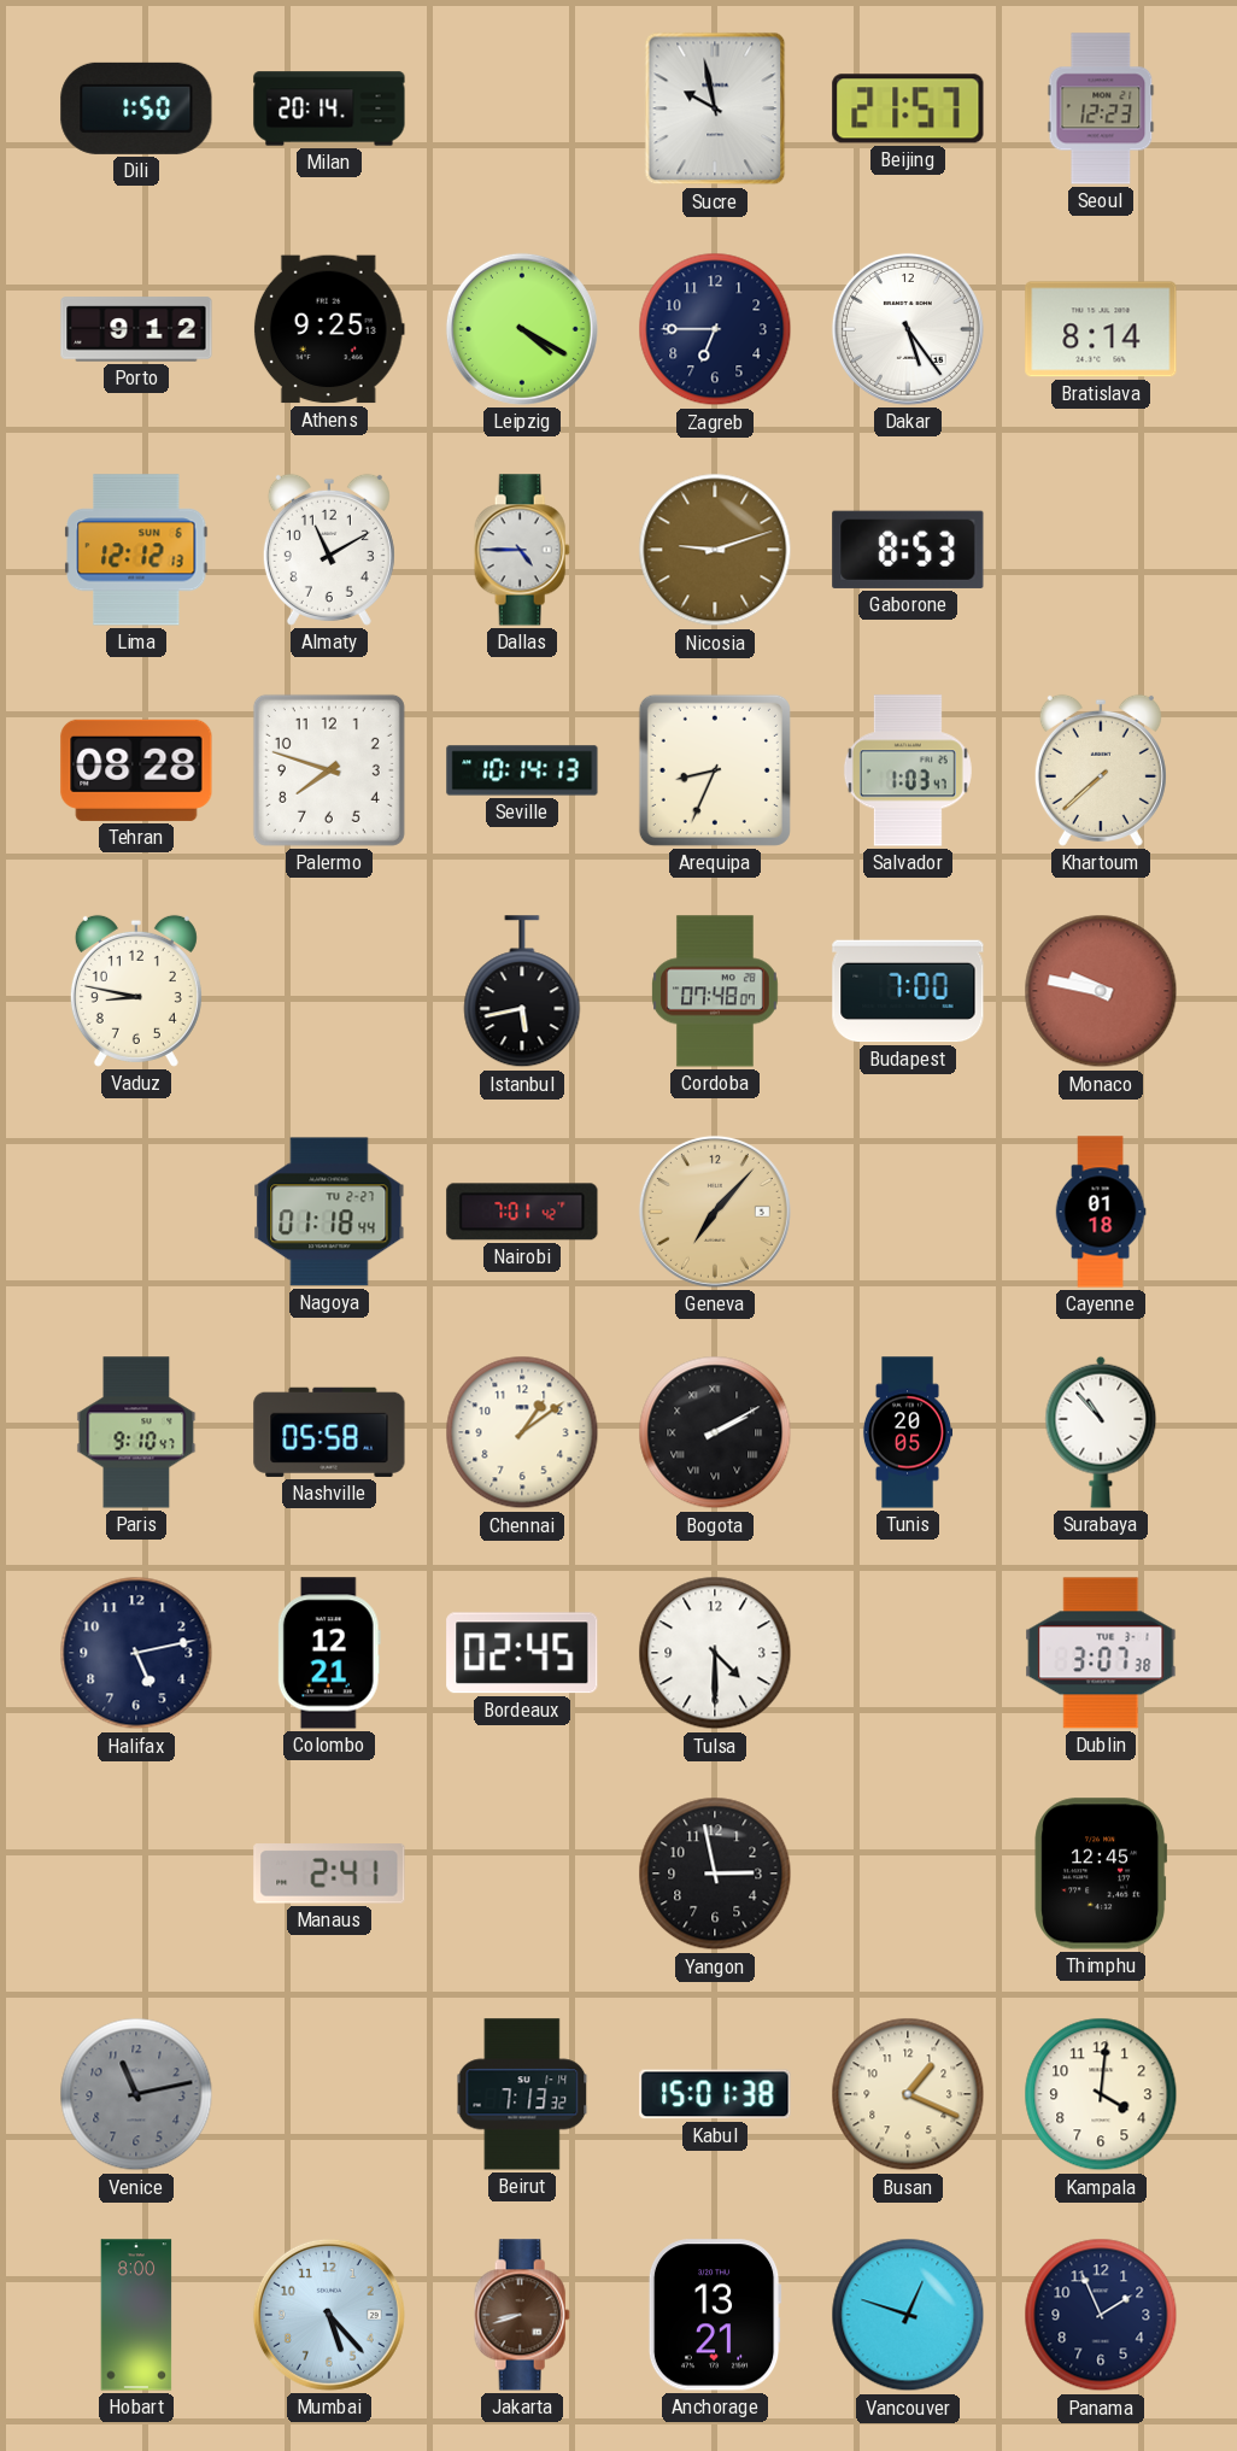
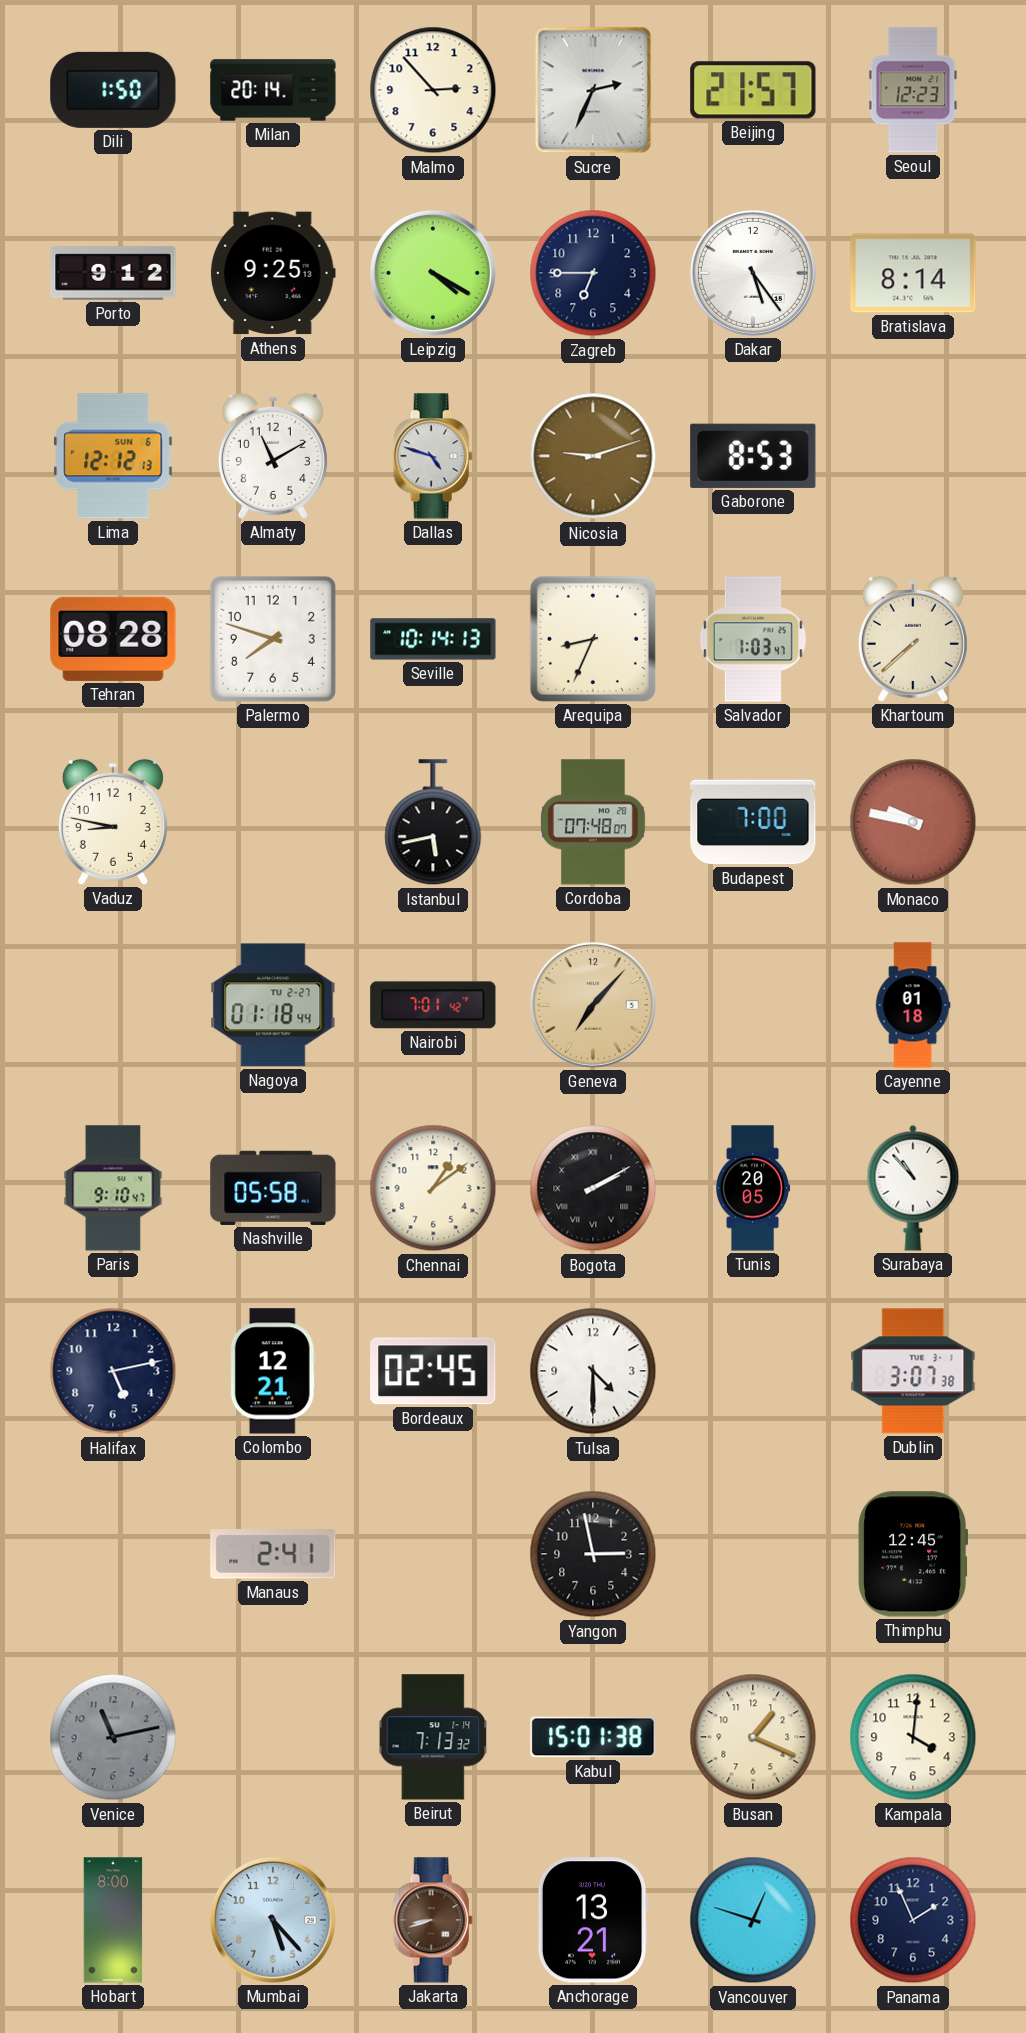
Malmo: none -> 2:53
Sucre: 9:58 -> 2:34
Dallas: 4:45 -> 4:48
